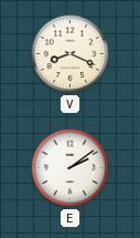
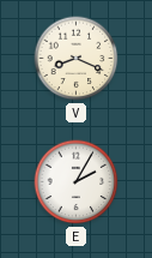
E: 2:09 -> 2:05
